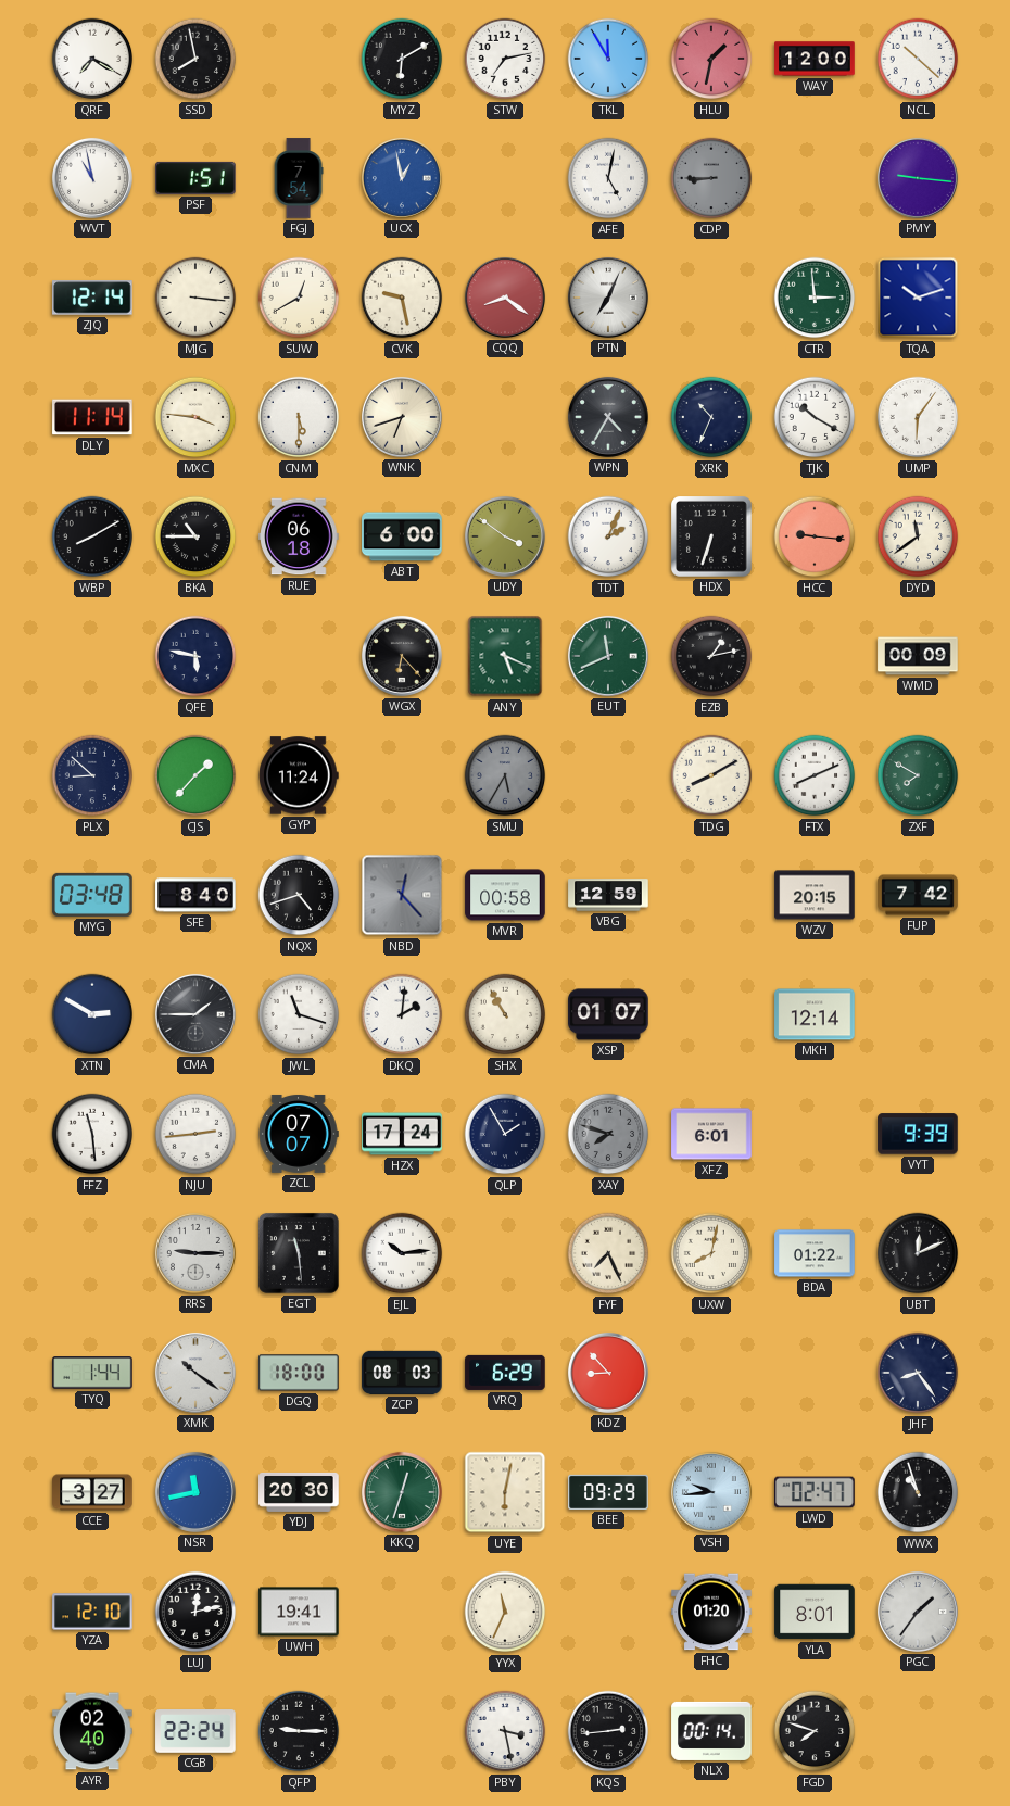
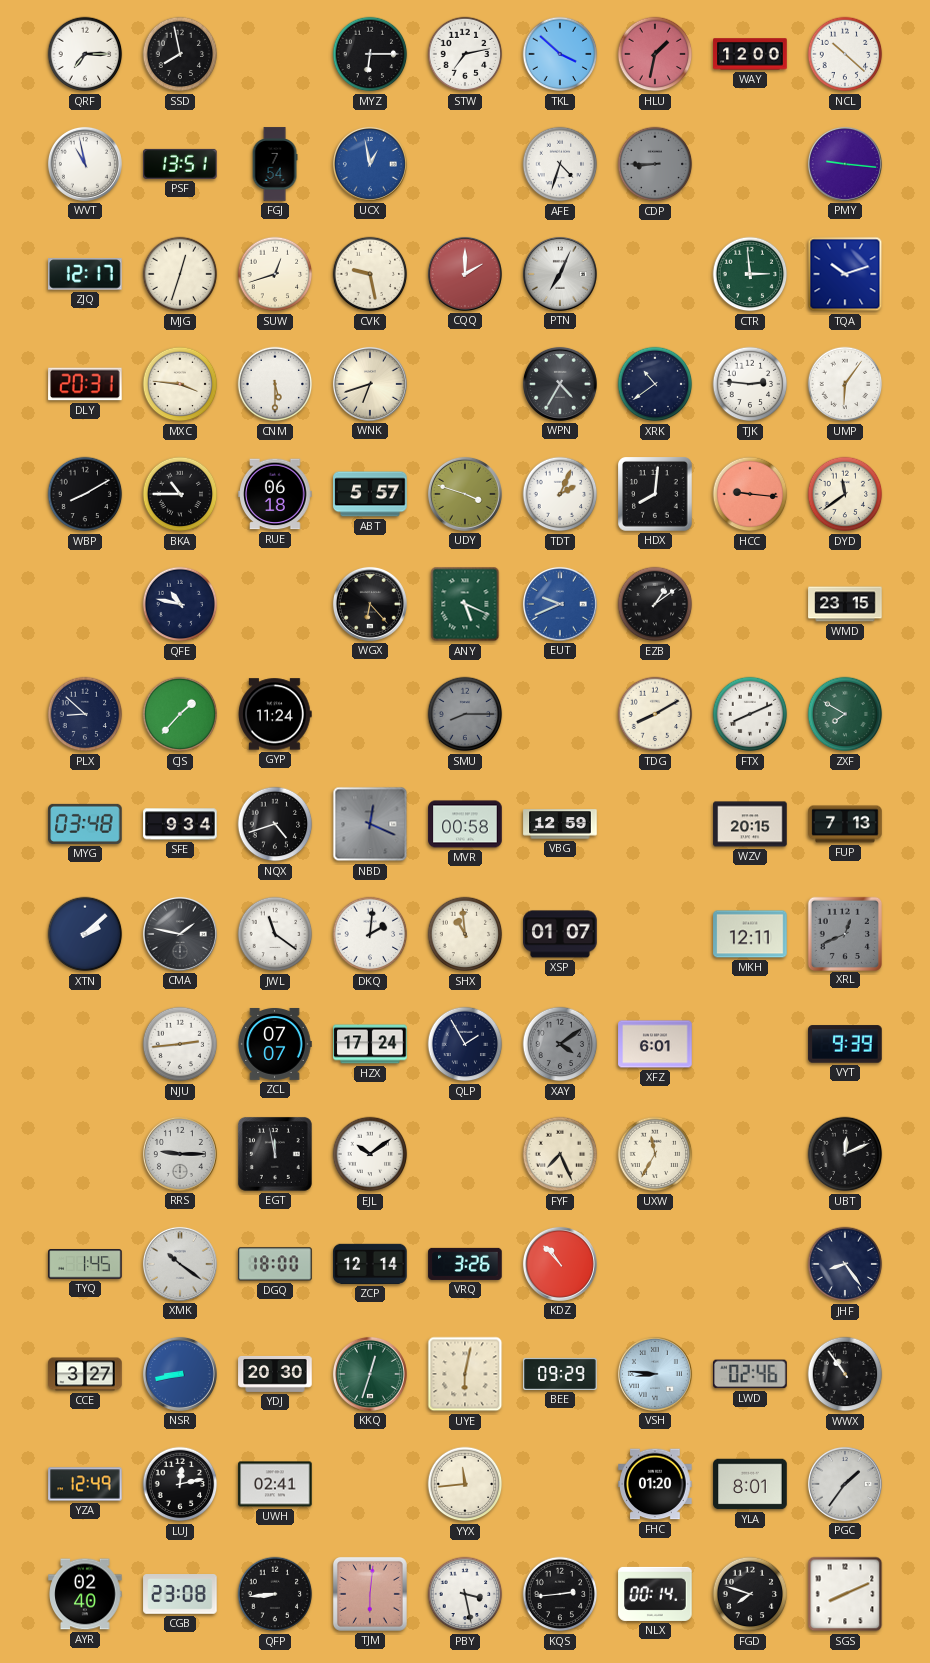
QRF: 7:20 -> 7:15
MYZ: 6:10 -> 6:15
TKL: 11:55 -> 3:52
PSF: 1:51 -> 13:51
AFE: 5:02 -> 4:33
ZJQ: 12:14 -> 12:17
MJG: 3:16 -> 12:33
SUW: 12:40 -> 12:42
CQQ: 8:21 -> 2:00
DLY: 11:14 -> 20:31
XRK: 10:34 -> 10:39
TJK: 10:20 -> 2:46
ABT: 6:00 -> 5:57
UDY: 3:51 -> 3:48
HDX: 6:33 -> 8:01
QFE: 5:47 -> 10:47
EUT: 11:41 -> 9:41
EUT dial: green -> blue
EZB: 1:13 -> 1:09
WMD: 00:09 -> 23:15
SMU: 5:35 -> 8:15
SFE: 8:40 -> 9:34
NBD: 12:23 -> 12:19
FUP: 7:42 -> 7:13
XTN: 2:50 -> 2:08
CMA: 1:45 -> 1:47
JWL: 11:18 -> 11:21
SHX: 10:55 -> 10:59
MKH: 12:14 -> 12:11
XRL: none -> 12:41
FFZ: 11:29 -> none
XAY: 7:48 -> 4:09
EGT: 11:29 -> 11:58
EJL: 10:14 -> 10:09
UXW: 8:02 -> 11:35
BDA: 01:22 -> none
TYQ: 1:44 -> 1:45
ZCP: 08:03 -> 12:14
VRQ: 6:29 -> 3:26
KDZ: 8:53 -> 10:53
NSR: 11:43 -> 8:43
VSH: 9:44 -> 8:46
LWD: 02:47 -> 02:46
WWX: 10:57 -> 10:54
YZA: 12:10 -> 12:49
UWH: 19:41 -> 02:41
YYX: 11:34 -> 11:44
CGB: 22:24 -> 23:08
QFP: 9:15 -> 8:44
TJM: none -> 6:01
SGS: none -> 8:11
